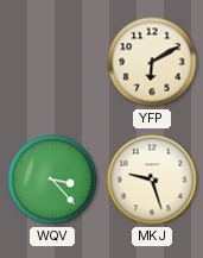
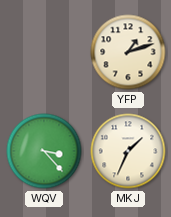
YFP: 6:10 -> 1:12
MKJ: 9:27 -> 1:34
